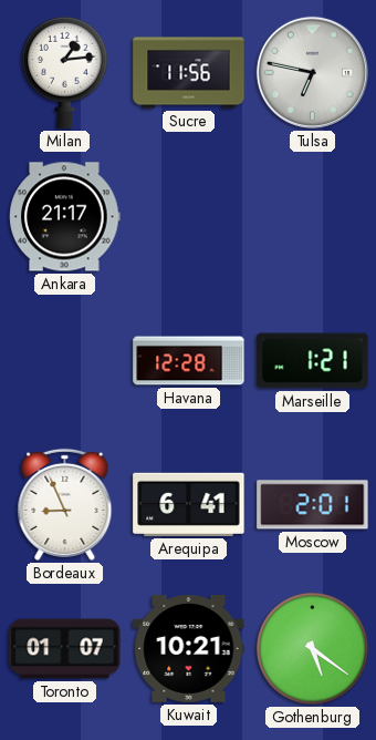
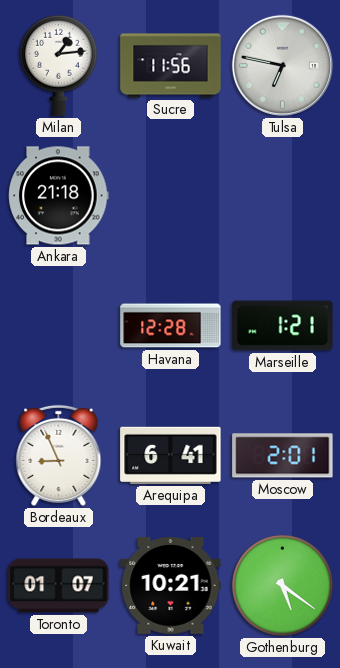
Ankara: 21:17 -> 21:18
